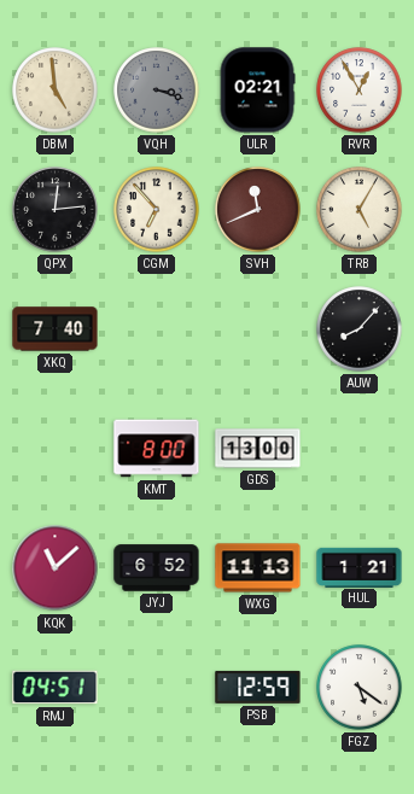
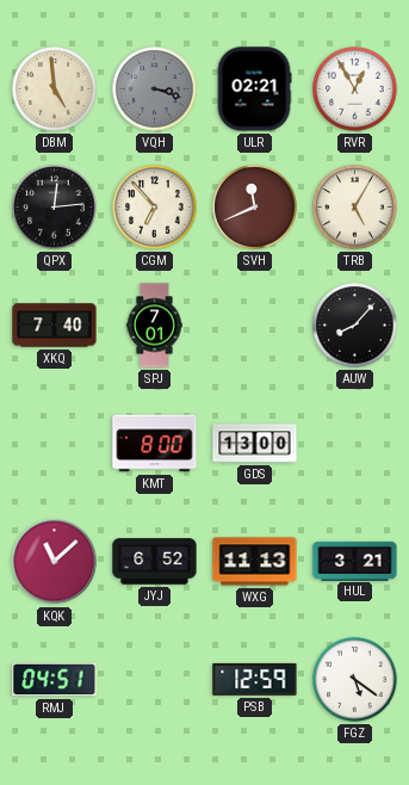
SPJ: none -> 7:01
HUL: 1:21 -> 3:21
